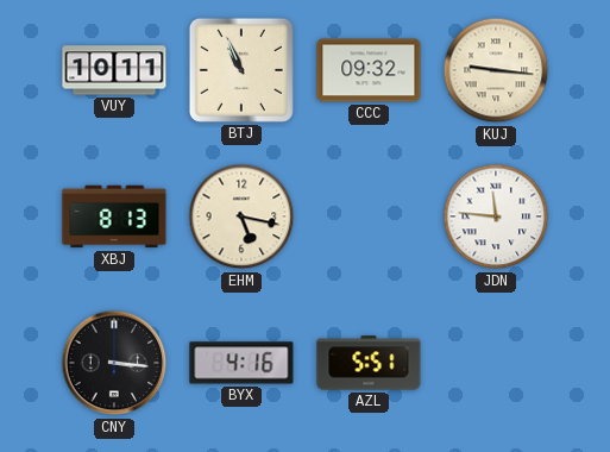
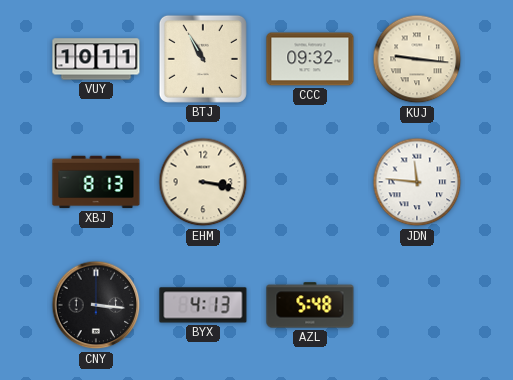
BTJ: 10:56 -> 10:55
EHM: 5:17 -> 3:17
BYX: 4:16 -> 4:13
AZL: 5:51 -> 5:48
